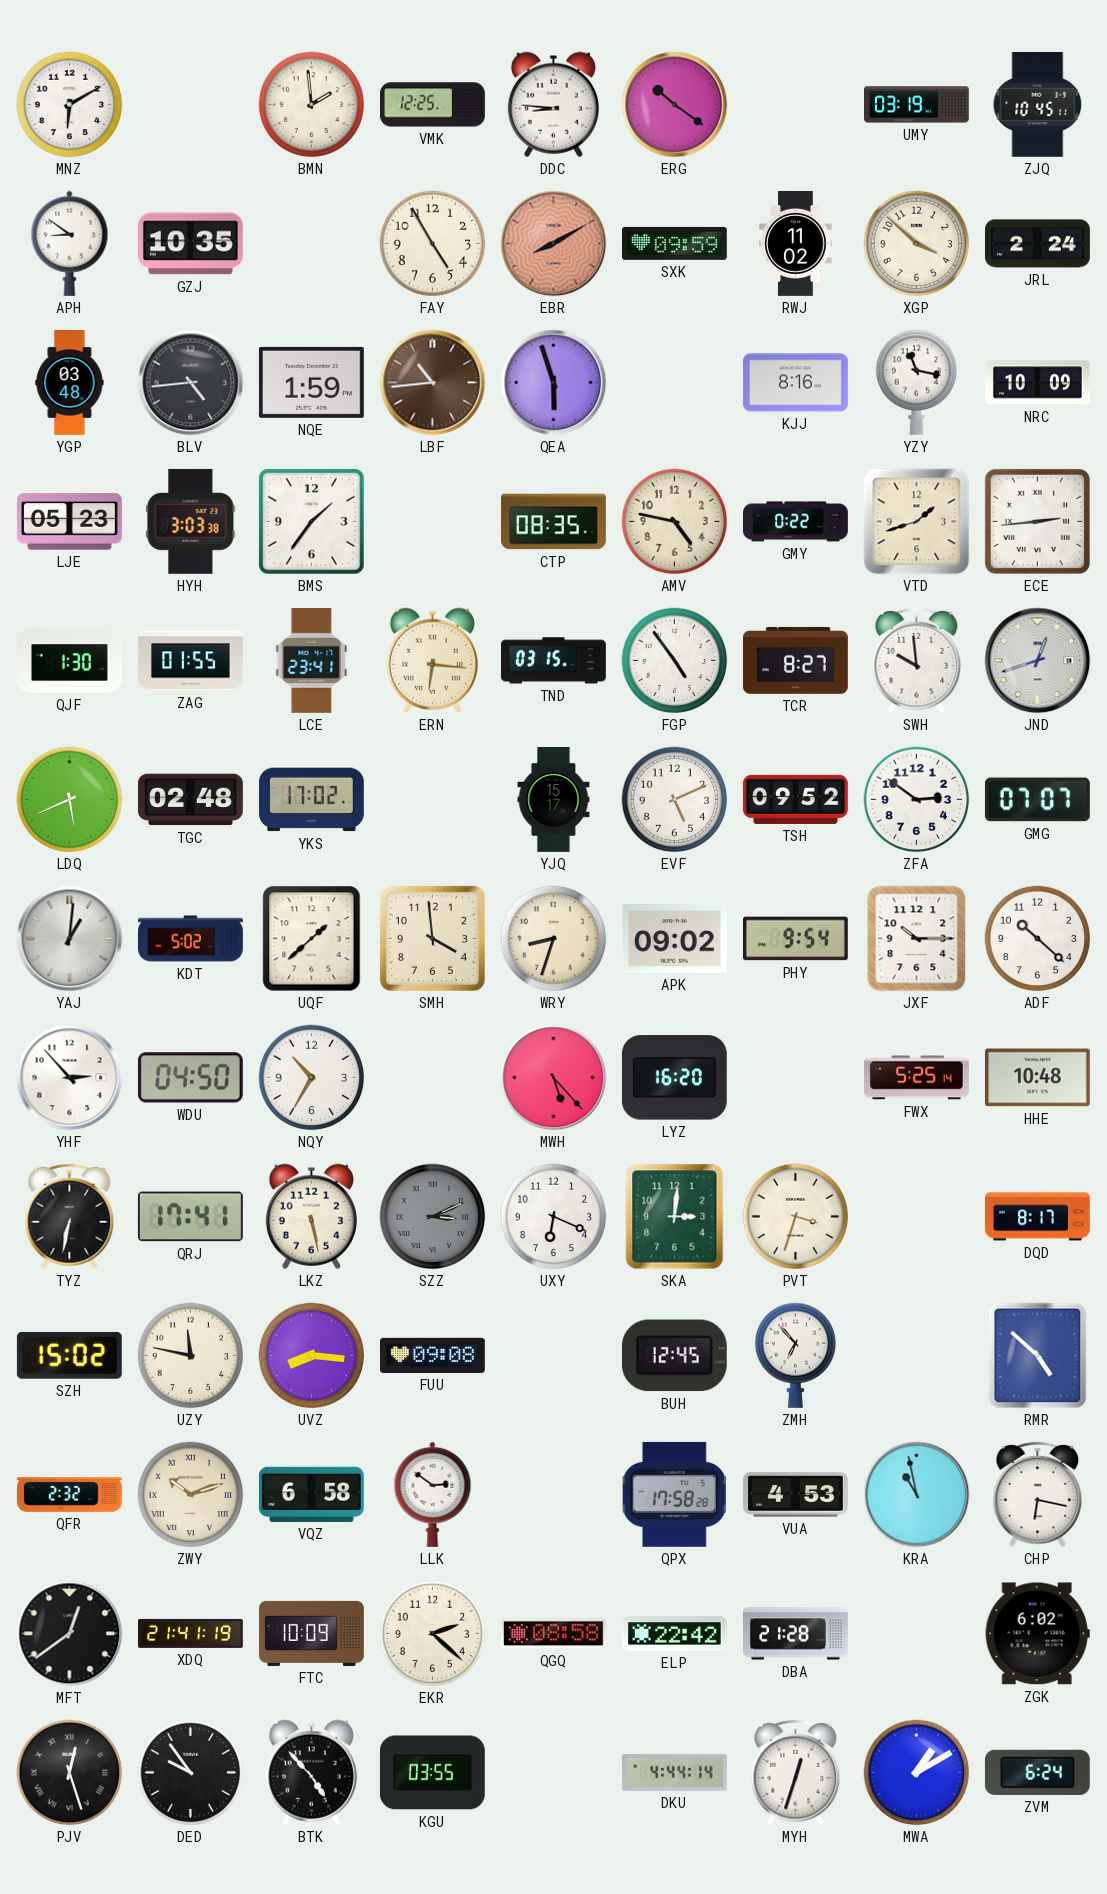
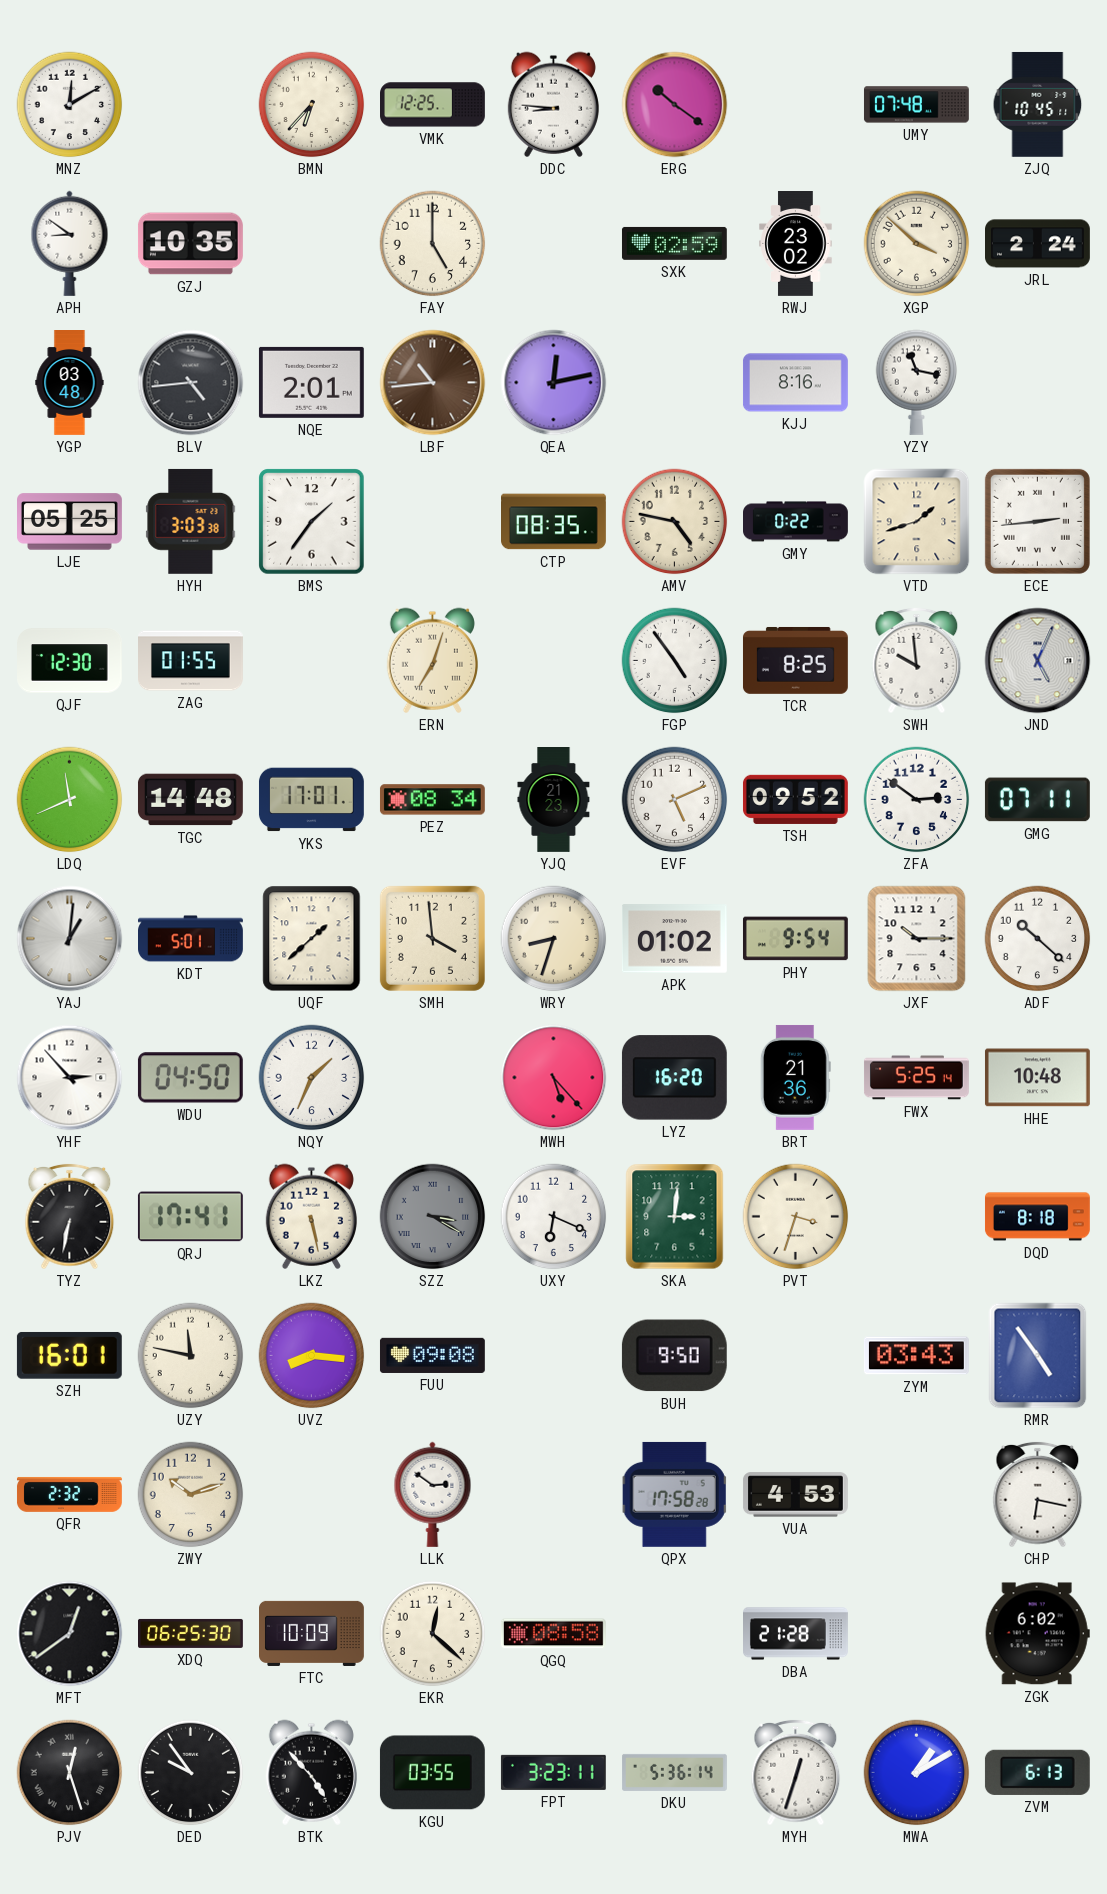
MNZ: 6:10 -> 12:10
BMN: 1:59 -> 6:37
UMY: 03:19 -> 07:48
FAY: 4:55 -> 5:00
EBR: 8:10 -> none
SXK: 09:59 -> 02:59
RWJ: 11:02 -> 23:02
NQE: 1:59 -> 2:01
QEA: 5:57 -> 12:13
NRC: 10:09 -> none
LJE: 05:23 -> 05:25
QJF: 1:30 -> 12:30
LCE: 23:41 -> none
ERN: 6:16 -> 7:03
TND: 03:15 -> none
TCR: 8:27 -> 8:25
JND: 12:42 -> 5:04
LDQ: 5:41 -> 11:41
TGC: 02:48 -> 14:48
YKS: 17:02 -> 17:01
PEZ: none -> 08:34
YJQ: 15:17 -> 21:23
GMG: 07:07 -> 07:11
KDT: 5:02 -> 5:01
APK: 09:02 -> 01:02
NQY: 10:35 -> 1:34
BRT: none -> 21:36
SZZ: 3:11 -> 3:20
DQD: 8:17 -> 8:18
SZH: 15:02 -> 16:01
BUH: 12:45 -> 9:50
ZMH: 6:53 -> none
ZYM: none -> 03:43
RMR: 4:52 -> 4:54
ZWY numerals: Roman -> Arabic
VQZ: 6:58 -> none
KRA: 10:58 -> none
XDQ: 21:41 -> 06:25
EKR: 2:22 -> 12:22
ELP: 22:42 -> none
FPT: none -> 3:23
DKU: 4:44 -> 5:36
ZVM: 6:24 -> 6:13
